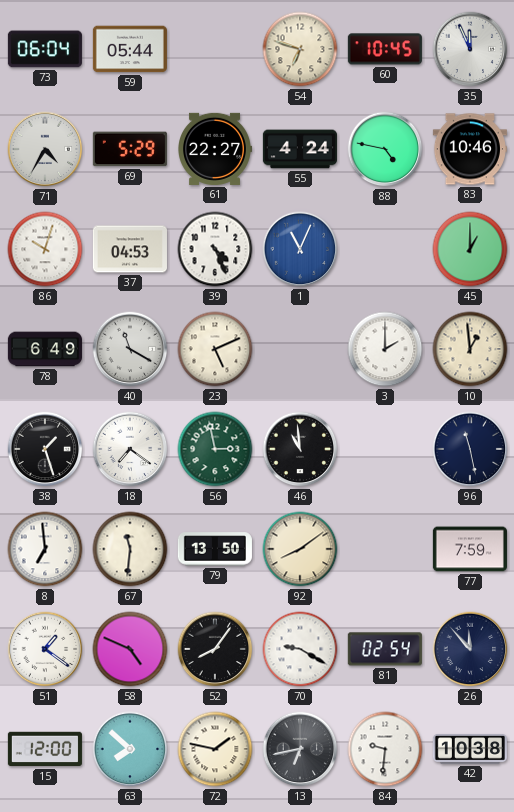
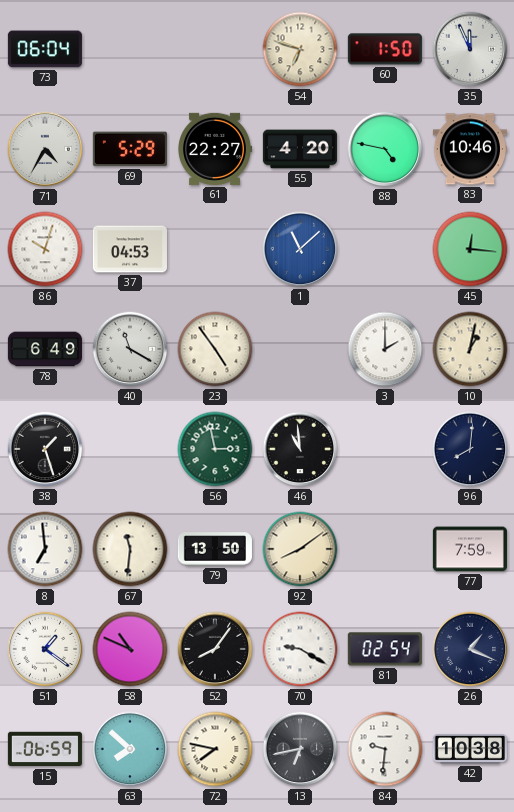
59: 05:44 -> none
60: 10:45 -> 1:50
55: 4:24 -> 4:20
39: 4:26 -> none
1: 11:04 -> 11:08
45: 1:00 -> 12:16
23: 5:11 -> 4:54
10: 12:59 -> 1:02
18: 7:21 -> none
96: 11:28 -> 8:01
58: 4:49 -> 10:49
26: 11:53 -> 1:19
15: 12:00 -> 06:59
72: 1:47 -> 7:47
